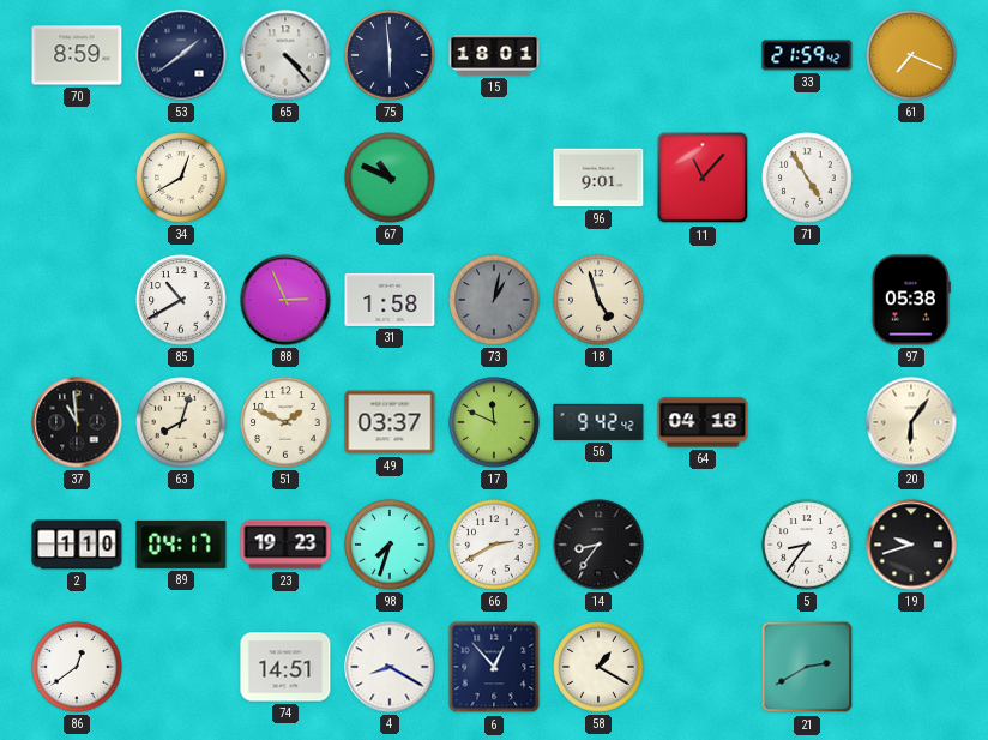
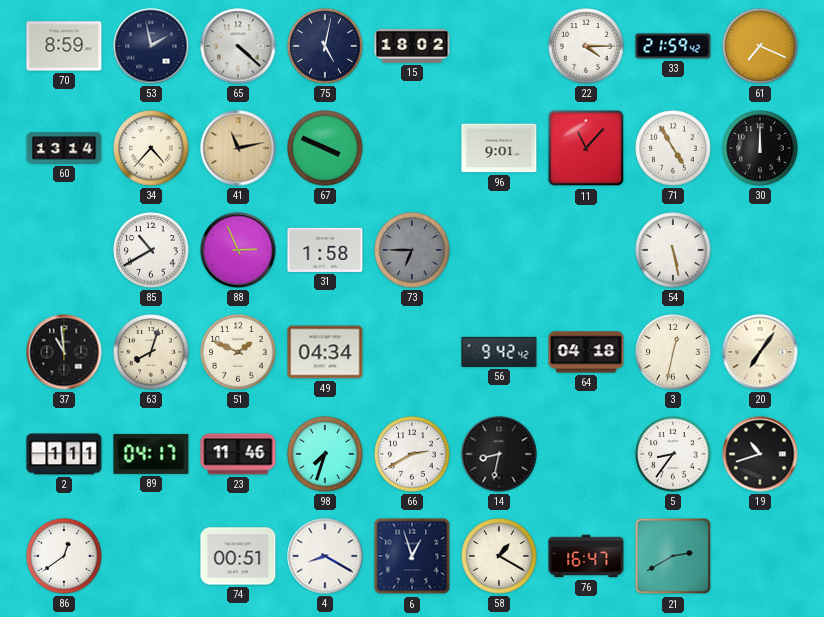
53: 1:39 -> 1:58
65: 4:23 -> 4:22
75: 5:59 -> 5:02
15: 18:01 -> 18:02
22: none -> 4:15
60: none -> 13:14
34: 12:40 -> 4:37
41: none -> 11:13
67: 10:49 -> 3:49
30: none -> 12:00
73: 1:02 -> 6:45
18: 4:57 -> none
54: none -> 5:28
97: 05:38 -> none
49: 03:37 -> 04:34
17: 11:49 -> none
3: none -> 12:32
20: 6:06 -> 7:06
2: 1:10 -> 1:11
23: 19:23 -> 11:46
14: 8:36 -> 8:32
19: 9:42 -> 10:42
74: 14:51 -> 00:51
6: 12:53 -> 12:57
76: none -> 16:47
